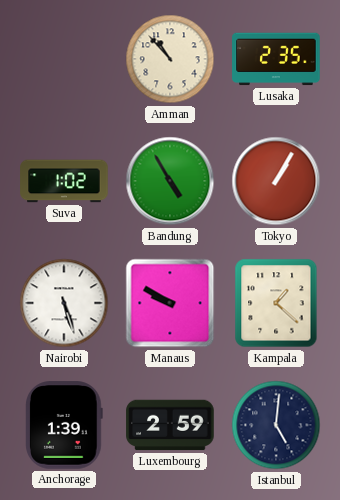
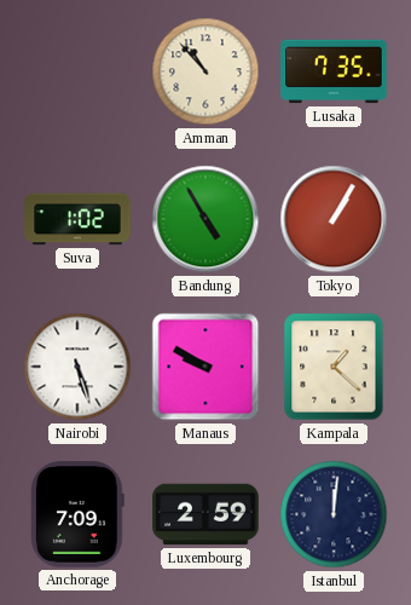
Lusaka: 2:35 -> 7:35
Anchorage: 1:39 -> 7:09
Istanbul: 5:01 -> 12:01
